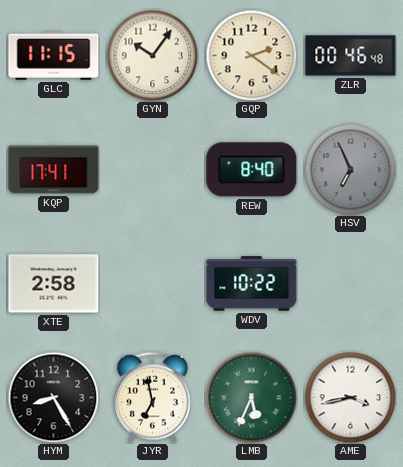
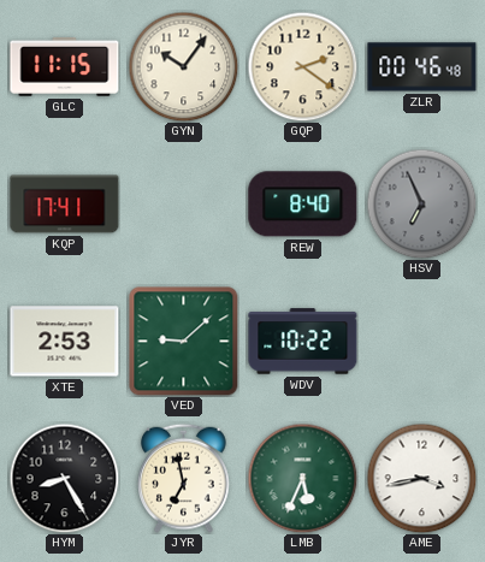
XTE: 2:58 -> 2:53
VED: none -> 9:08
